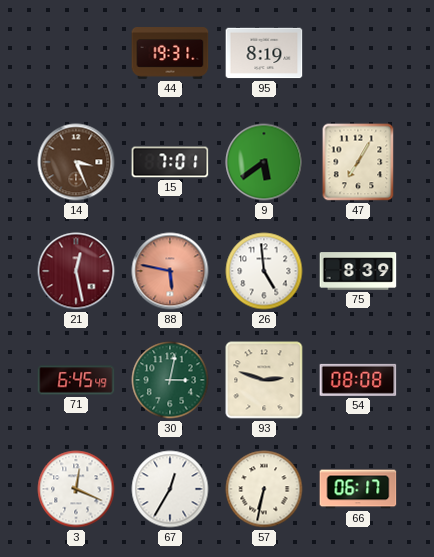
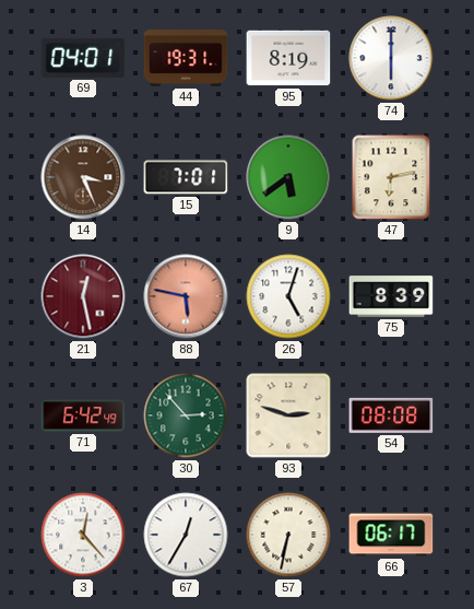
69: none -> 04:01
74: none -> 6:00
47: 7:05 -> 6:13
26: 4:59 -> 5:03
71: 6:45 -> 6:42
30: 3:02 -> 2:53
3: 12:19 -> 12:23
